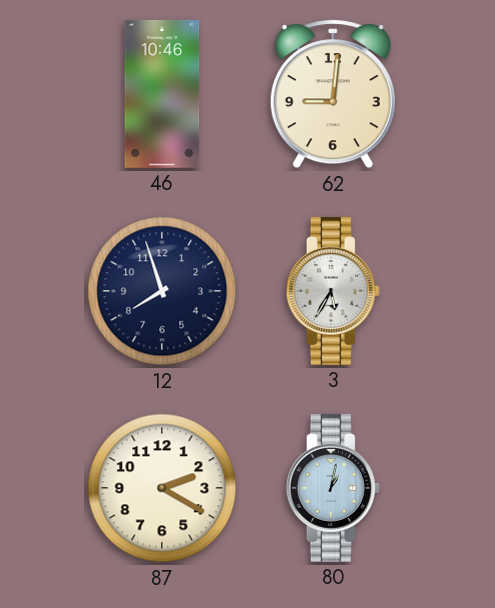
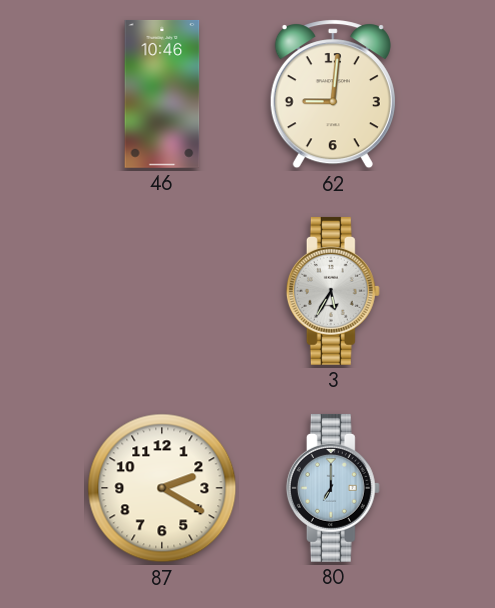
12: 7:57 -> none
80: 1:02 -> 7:00
